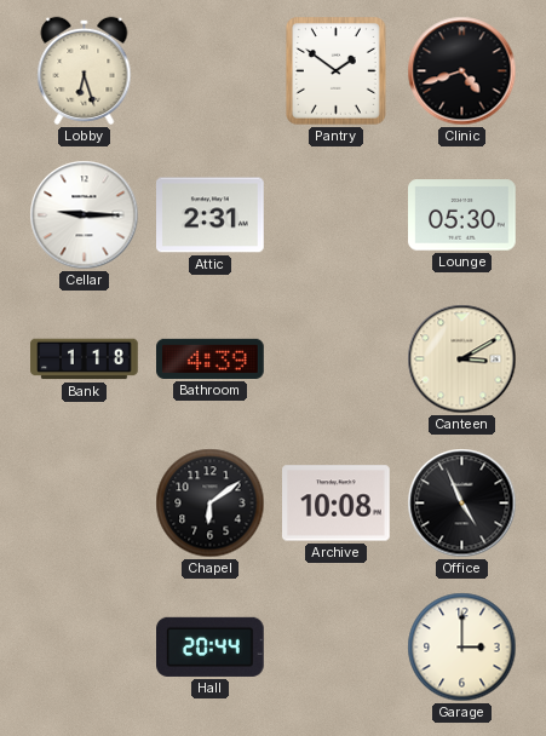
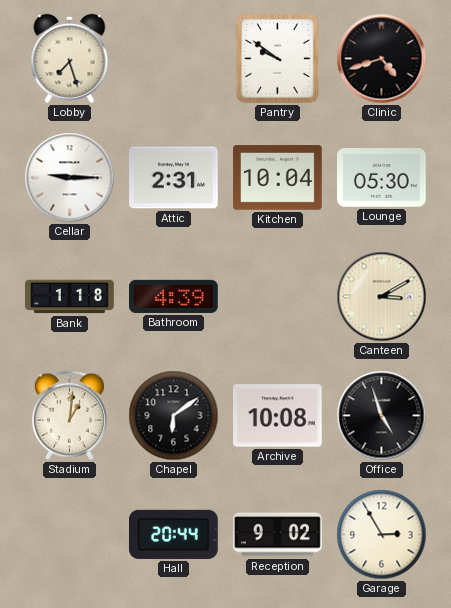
Lobby: 6:27 -> 7:27
Pantry: 1:51 -> 9:51
Kitchen: none -> 10:04
Stadium: none -> 1:01
Office: 4:56 -> 4:57
Reception: none -> 9:02
Garage: 3:00 -> 2:55
